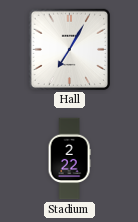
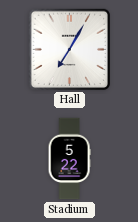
Stadium: 2:22 -> 5:22
